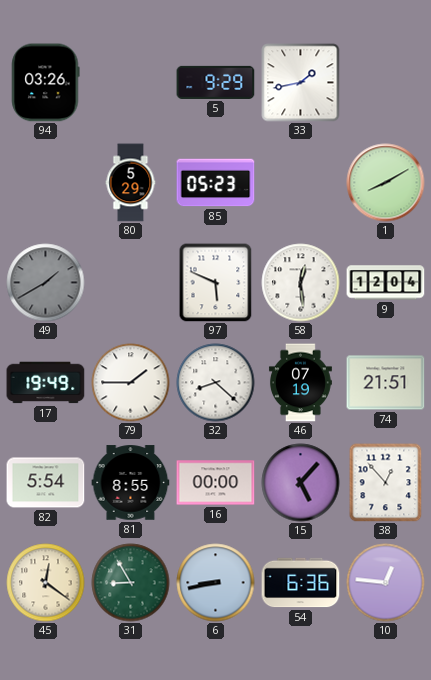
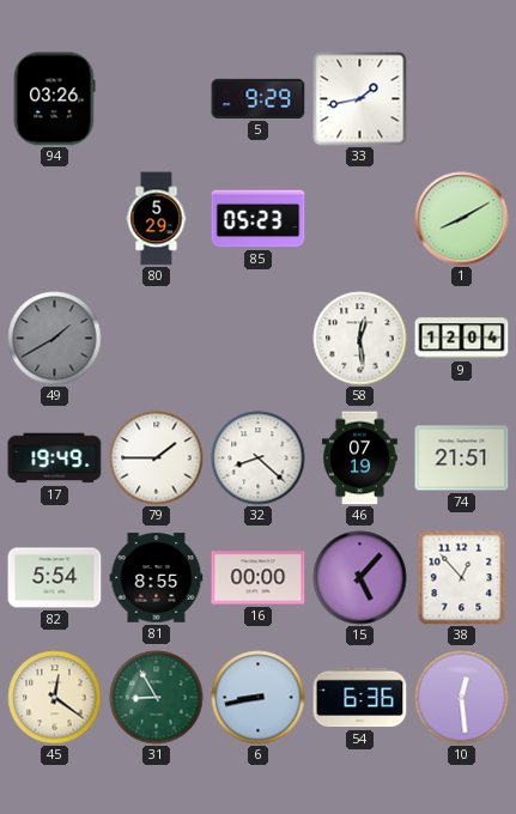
97: 5:49 -> none
10: 12:46 -> 12:29
